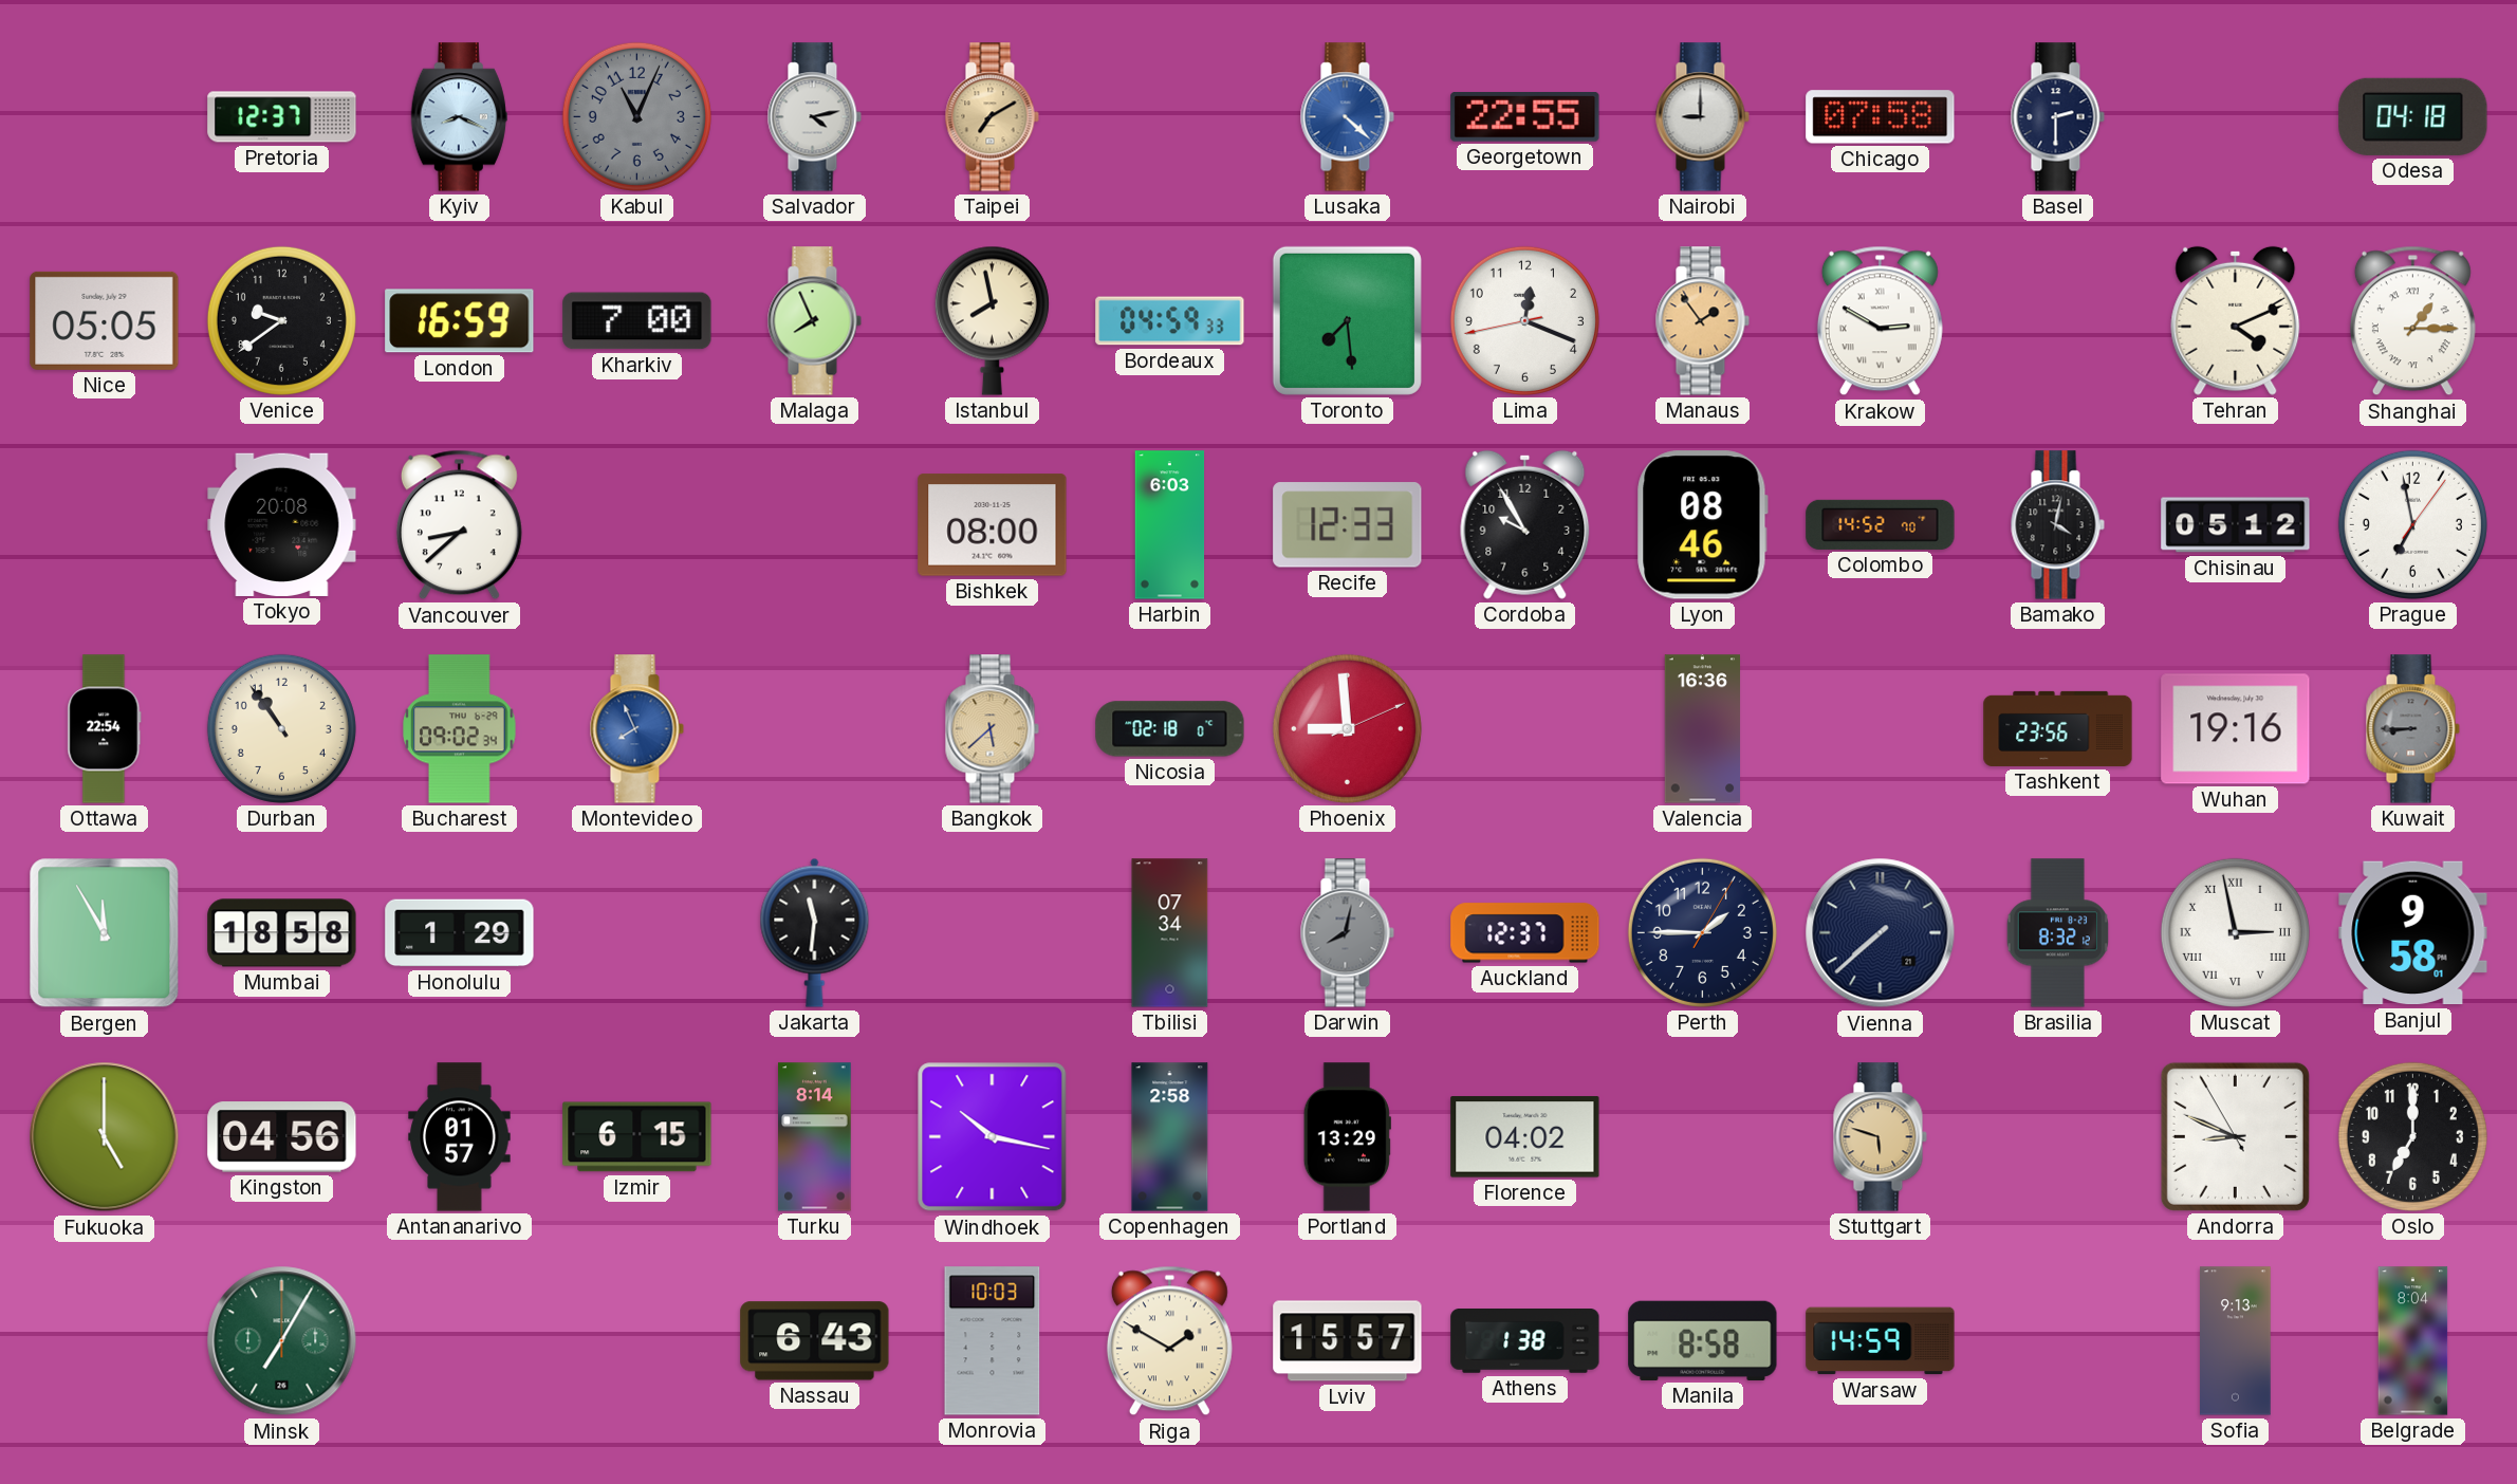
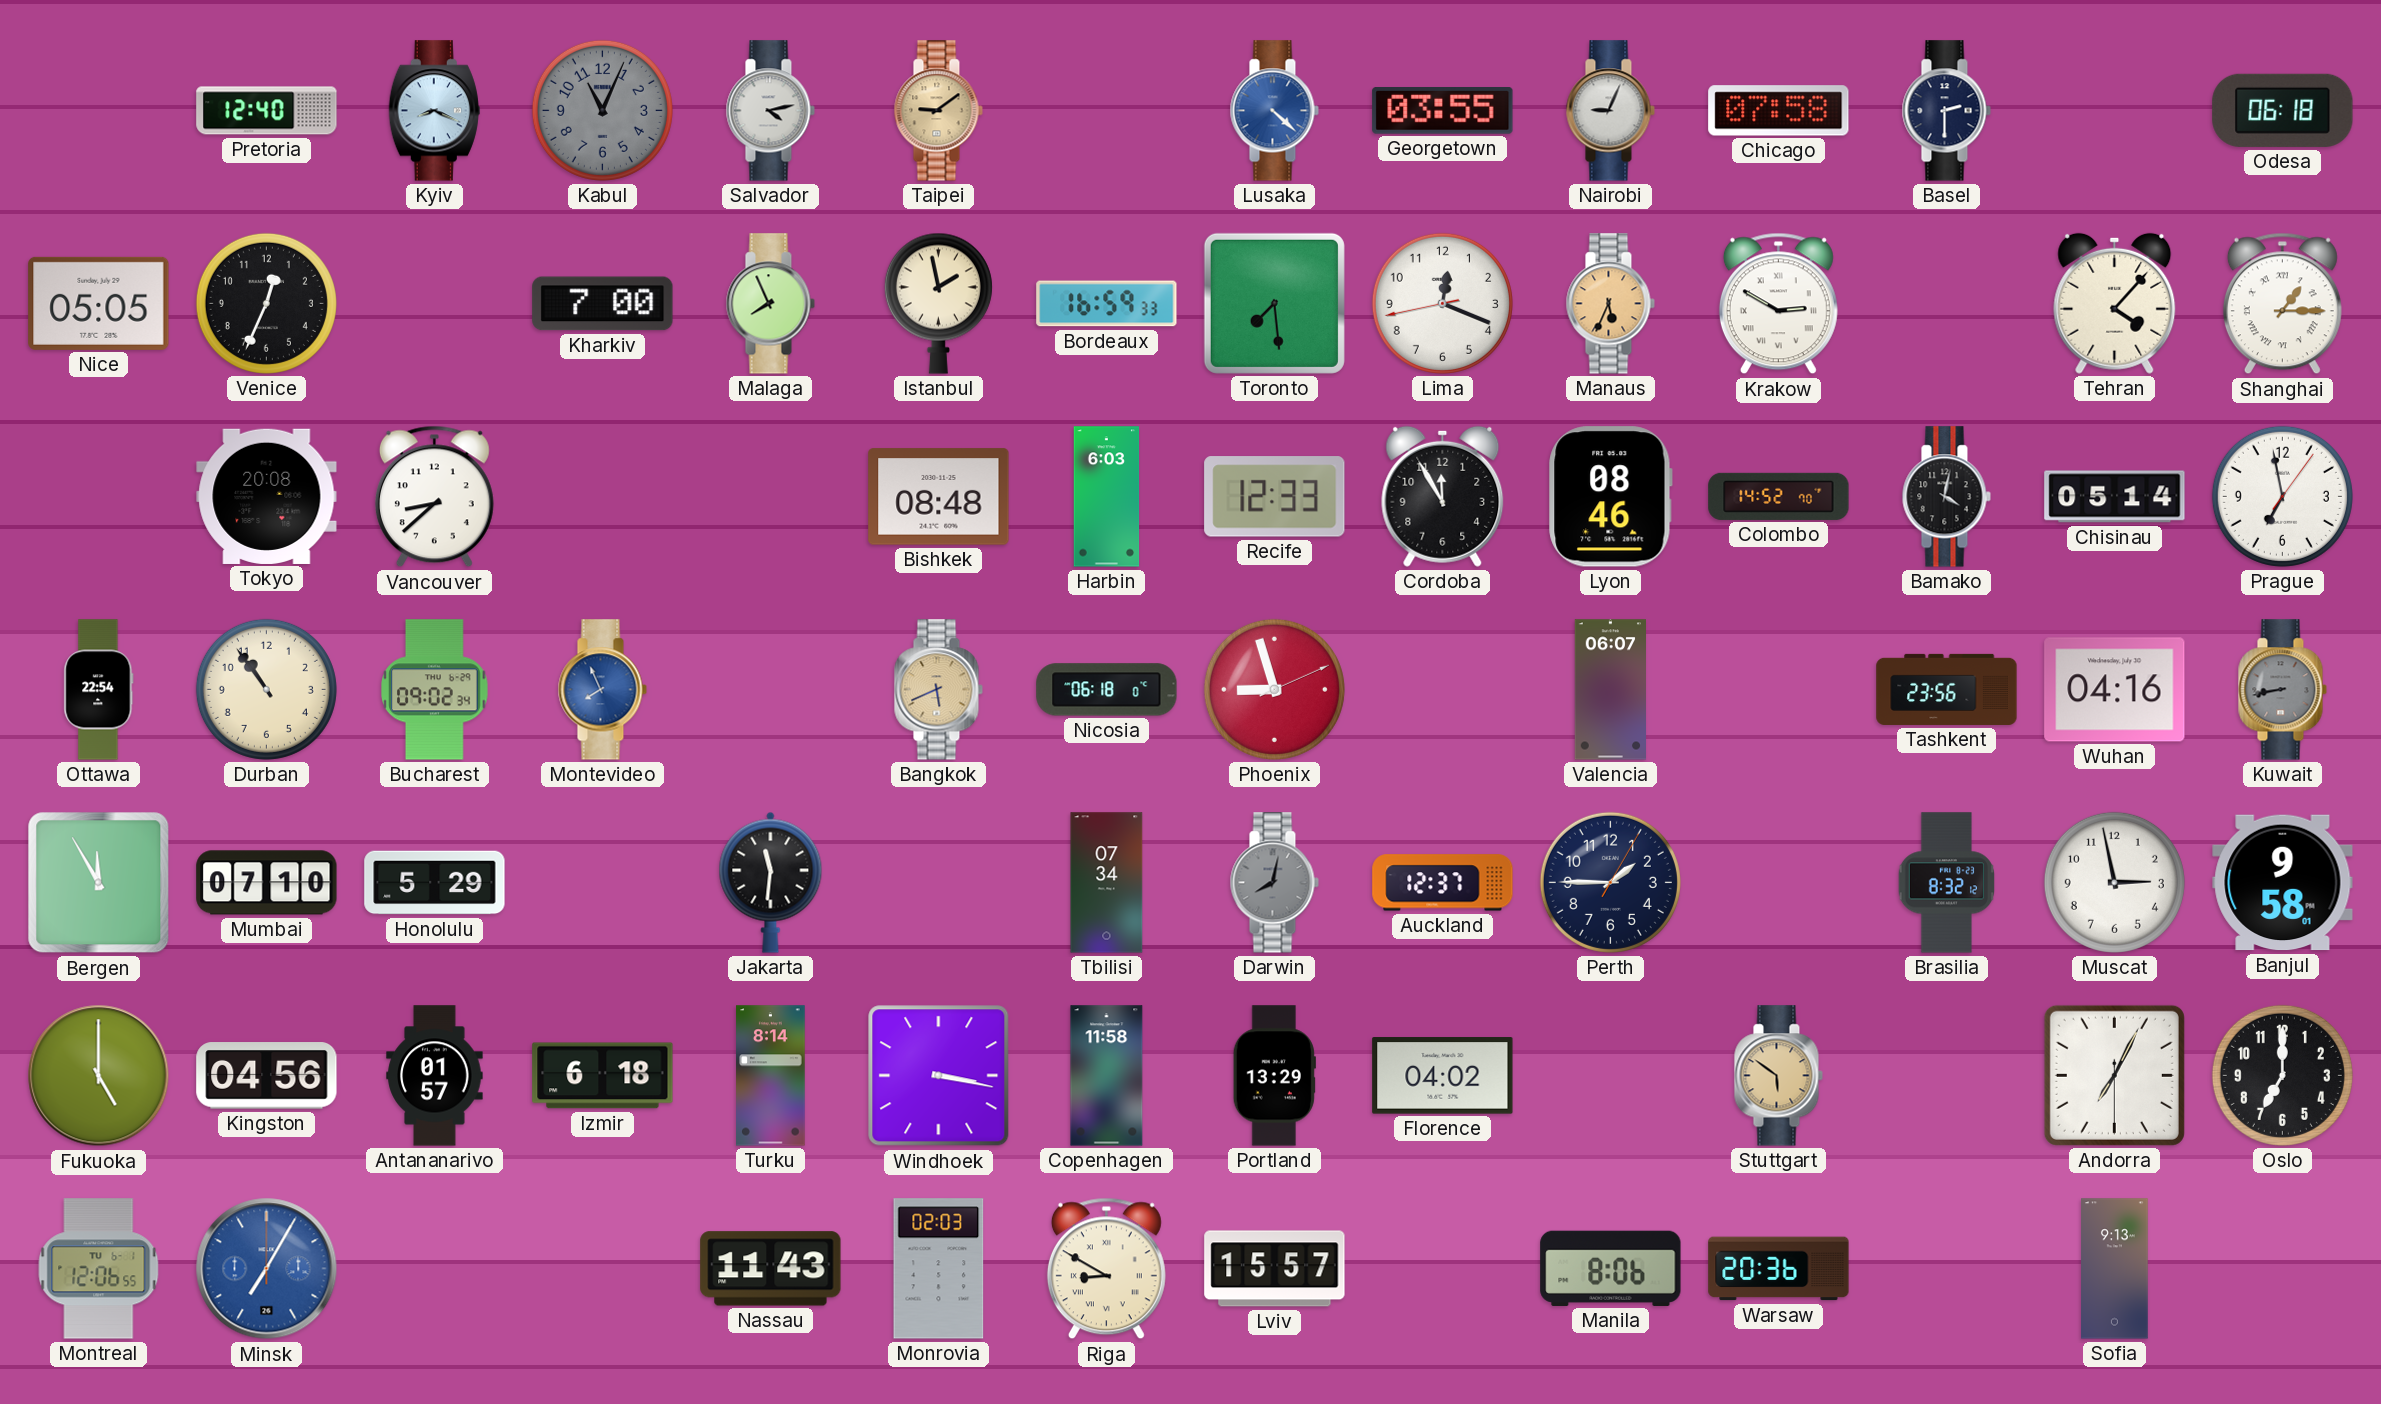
Pretoria: 12:37 -> 12:40
Taipei: 7:10 -> 9:09
Georgetown: 22:55 -> 03:55
Nairobi: 9:00 -> 9:04
Odesa: 04:18 -> 06:18
Venice: 9:39 -> 12:34
London: 16:59 -> none
Istanbul: 7:58 -> 1:58
Bordeaux: 04:59 -> 16:59
Manaus: 1:54 -> 5:34
Tehran: 4:11 -> 4:07
Bishkek: 08:00 -> 08:48
Cordoba: 9:55 -> 11:55
Chisinau: 05:12 -> 05:14
Bangkok: 5:38 -> 5:41
Nicosia: 02:18 -> 06:18
Phoenix: 8:59 -> 8:57
Valencia: 16:36 -> 06:07
Wuhan: 19:16 -> 04:16
Kuwait: 8:45 -> 8:43
Mumbai: 18:58 -> 07:10
Honolulu: 1:29 -> 5:29
Vienna: 7:38 -> none
Muscat numerals: Roman -> Arabic
Izmir: 6:15 -> 6:18
Windhoek: 10:17 -> 3:17
Copenhagen: 2:58 -> 11:58
Stuttgart: 5:48 -> 5:51
Andorra: 8:48 -> 7:04
Montreal: none -> 12:06
Minsk dial: green -> blue
Nassau: 6:43 -> 11:43
Monrovia: 10:03 -> 02:03
Riga: 1:50 -> 8:50
Athens: 1:38 -> none
Manila: 8:58 -> 8:06
Warsaw: 14:59 -> 20:36
Belgrade: 8:04 -> none
